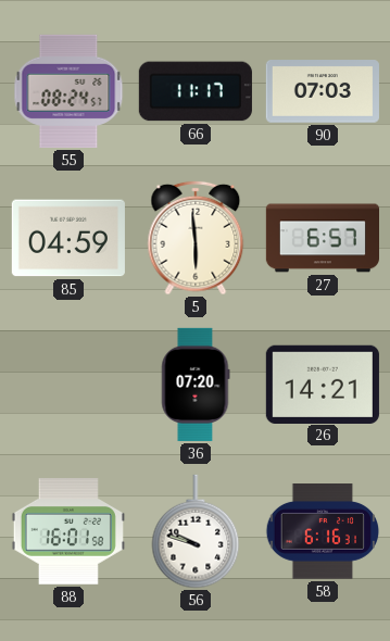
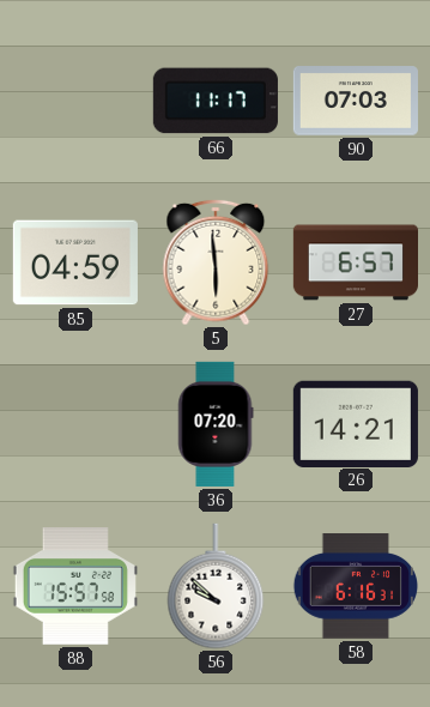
55: 08:24 -> none
88: 16:01 -> 15:57
56: 9:48 -> 9:52
